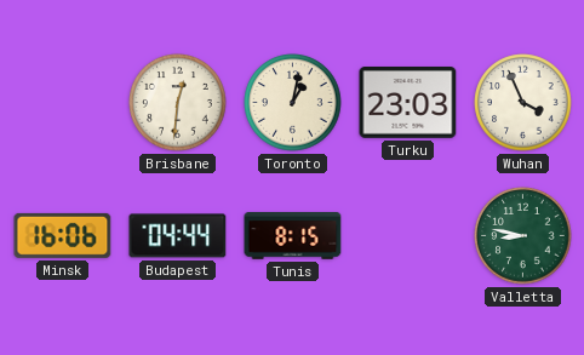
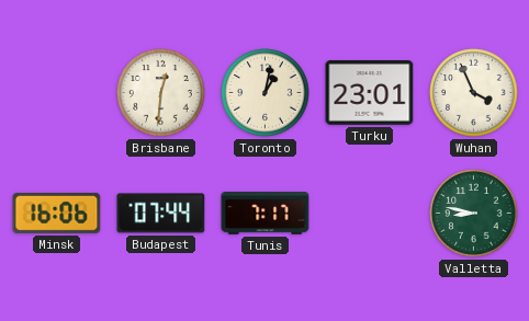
Turku: 23:03 -> 23:01
Budapest: 04:44 -> 07:44
Tunis: 8:15 -> 7:17
